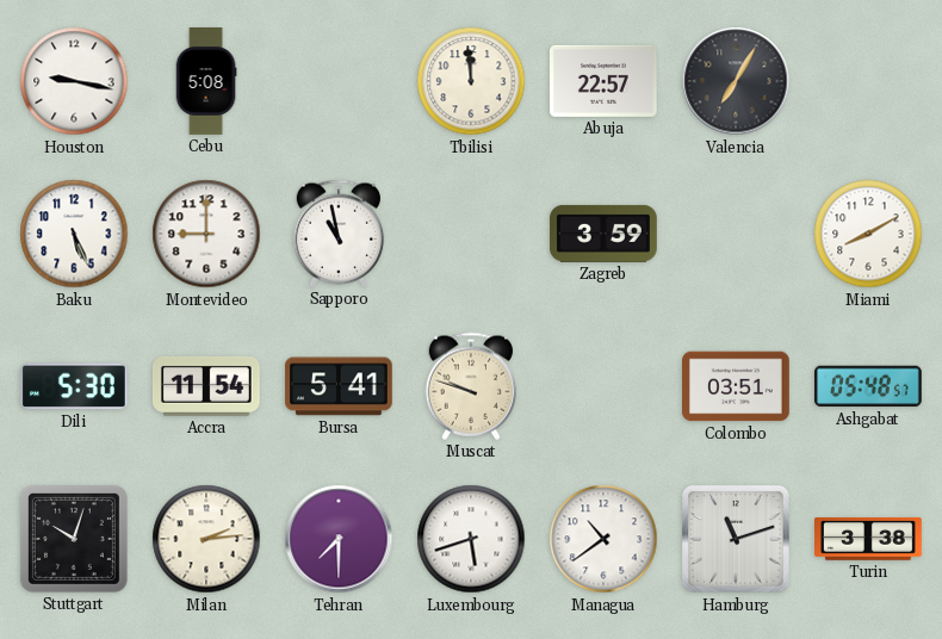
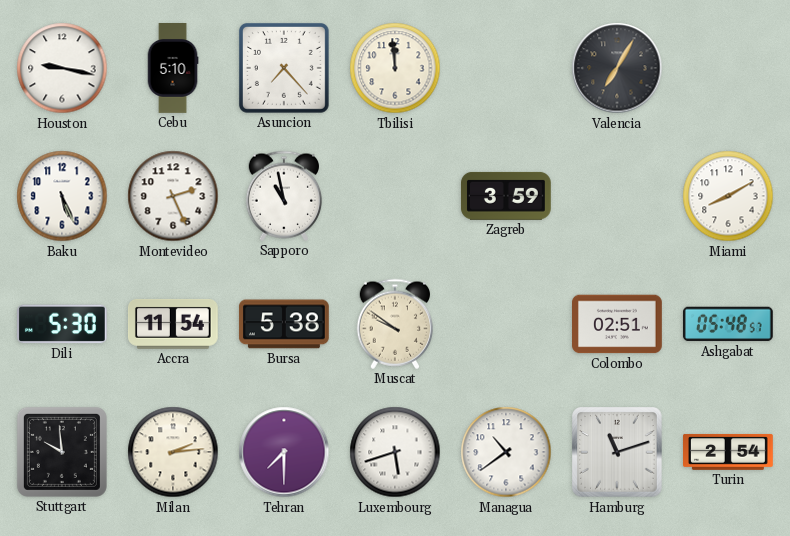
Cebu: 5:08 -> 5:10
Asuncion: none -> 7:23
Abuja: 22:57 -> none
Montevideo: 9:00 -> 2:26
Bursa: 5:41 -> 5:38
Muscat: 9:48 -> 9:51
Colombo: 03:51 -> 02:51
Stuttgart: 10:03 -> 9:59
Turin: 3:38 -> 2:54
